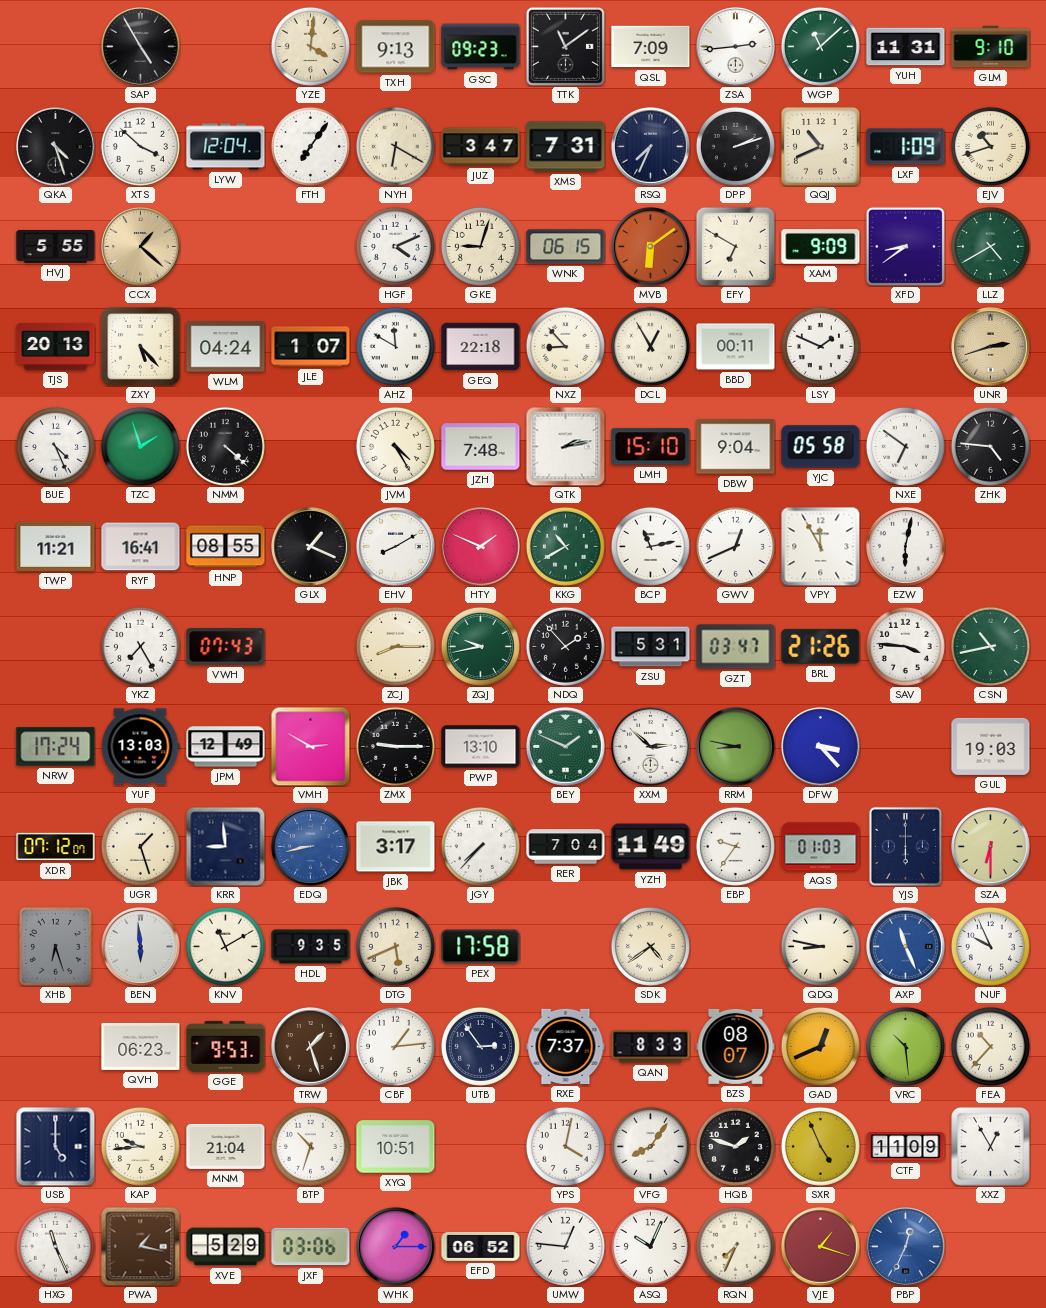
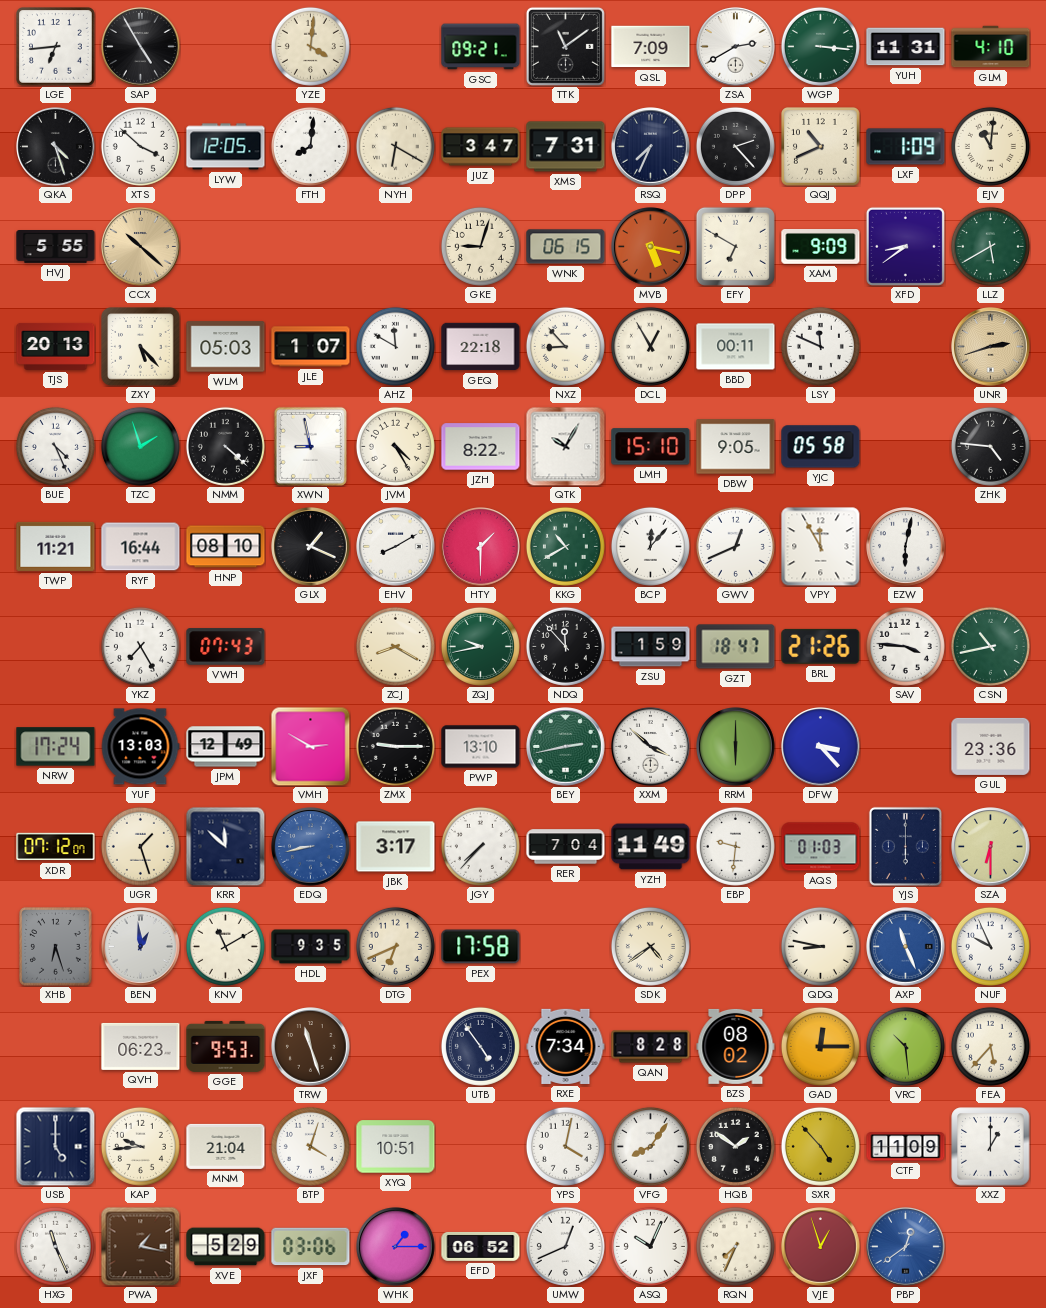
LGE: none -> 6:44
TXH: 9:13 -> none
GSC: 09:23 -> 09:21
ZSA: 2:44 -> 2:40
WGP: 11:08 -> 3:16
GLM: 9:10 -> 4:10
LYW: 12:04 -> 12:05
FTH: 7:06 -> 8:01
DPP: 2:12 -> 2:23
EJV: 10:42 -> 11:01
CCX: 1:22 -> 10:22
HGF: 4:11 -> none
MVB: 6:09 -> 5:17
LLZ: 4:40 -> 5:40
WLM: 04:24 -> 05:03
LSY: 1:49 -> 11:49
XWN: none -> 8:58
JZH: 7:48 -> 8:22
QTK: 2:13 -> 10:05
DBW: 9:04 -> 9:05
NXE: 6:51 -> none
RYF: 16:41 -> 16:44
HNP: 08:55 -> 08:10
HTY: 1:49 -> 1:30
BCP: 11:13 -> 12:07
ZCJ: 8:15 -> 8:20
NDQ: 1:53 -> 11:53
ZSU: 5:31 -> 1:59
GZT: 03:47 -> 18:47
BEY: 1:49 -> 2:43
XXM: 2:52 -> 3:52
RRM: 8:47 -> 6:00
GUL: 19:03 -> 23:36
KRR: 8:59 -> 11:52
EBP: 9:36 -> 9:31
BEN: 5:59 -> 12:59
DTG: 5:41 -> 6:41
TRW: 1:27 -> 11:27
CBF: 1:14 -> none
UTB: 2:54 -> 4:54
RXE: 7:37 -> 7:34
QAN: 8:33 -> 8:28
BZS: 08:07 -> 08:02
GAD: 12:41 -> 12:15
FEA: 10:37 -> 5:37
BTP: 10:33 -> 4:03
HQB: 1:48 -> 1:51
SXR: 4:56 -> 4:53
XXZ: 12:55 -> 1:00
UMW: 12:46 -> 12:41
VJE: 1:18 -> 12:57
PBP: 12:34 -> 12:39
